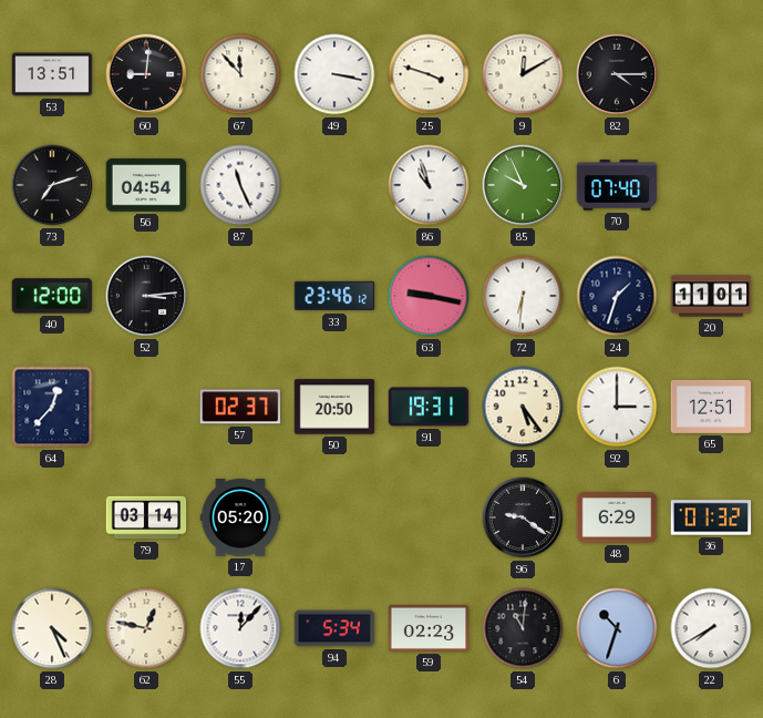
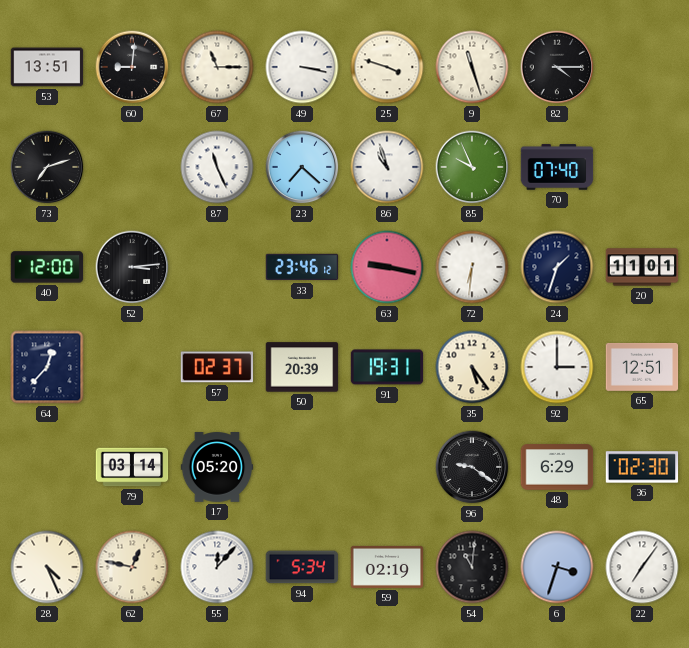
67: 11:53 -> 11:15
9: 12:10 -> 11:27
56: 04:54 -> none
23: none -> 7:22
50: 20:50 -> 20:39
36: 01:32 -> 02:30
59: 02:23 -> 02:19
6: 10:33 -> 3:33
22: 7:40 -> 7:06
